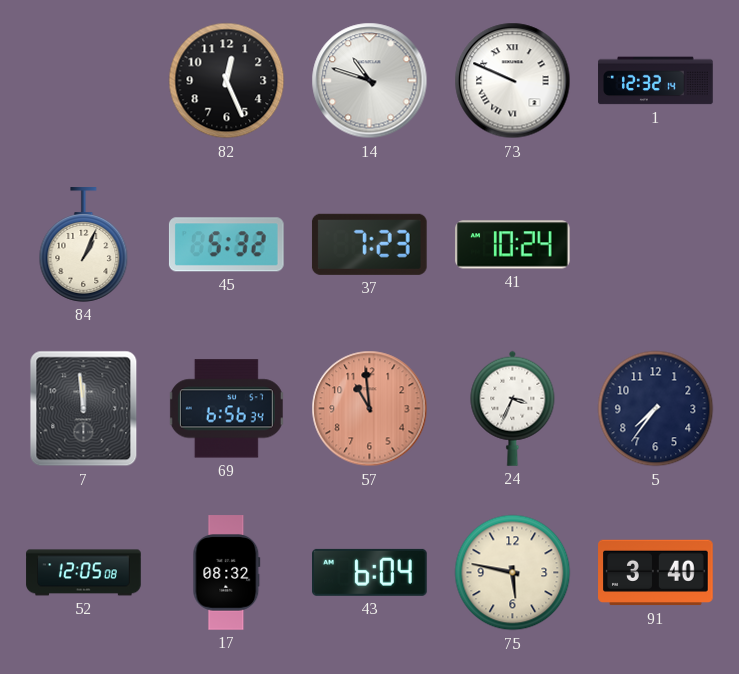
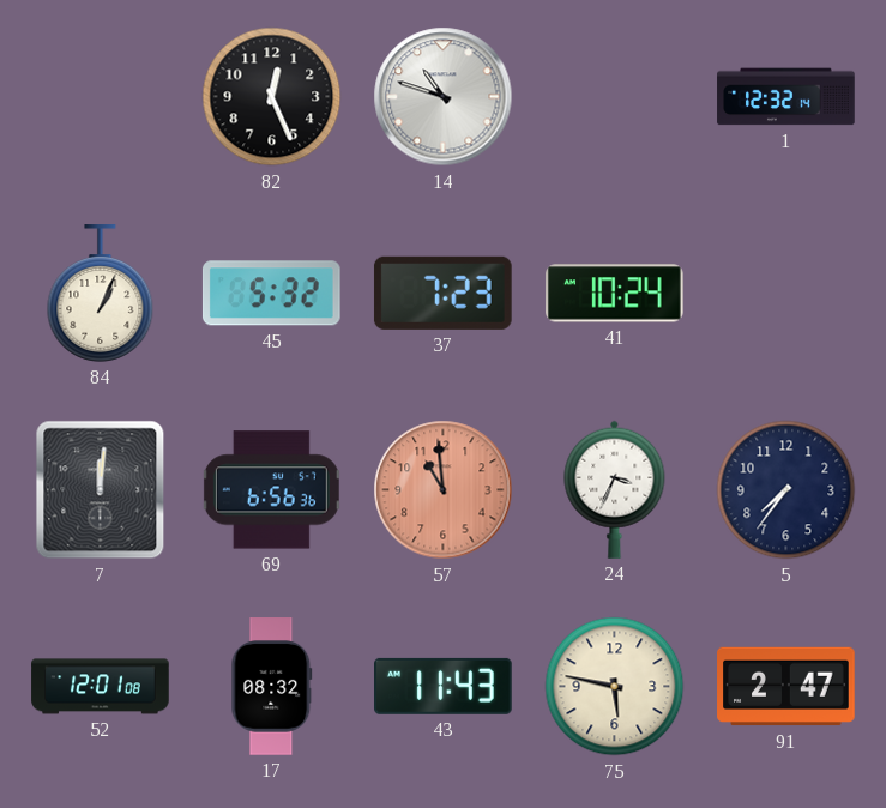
73: 9:49 -> none
7: 11:59 -> 12:01
69: 6:56:34 -> 6:56:36
52: 12:05 -> 12:01
43: 6:04 -> 11:43
91: 3:40 -> 2:47
